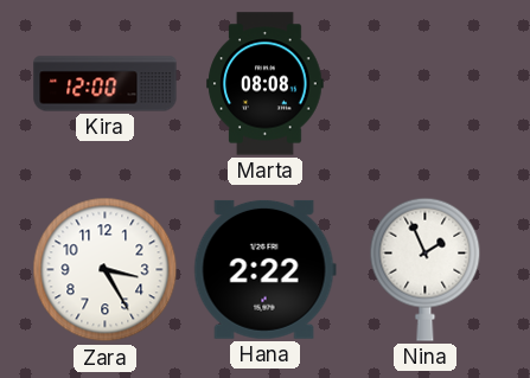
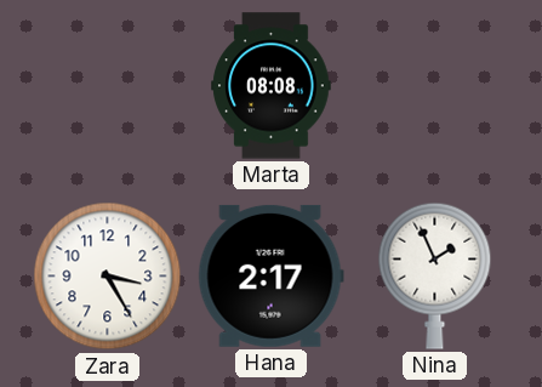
Kira: 12:00 -> none
Hana: 2:22 -> 2:17
